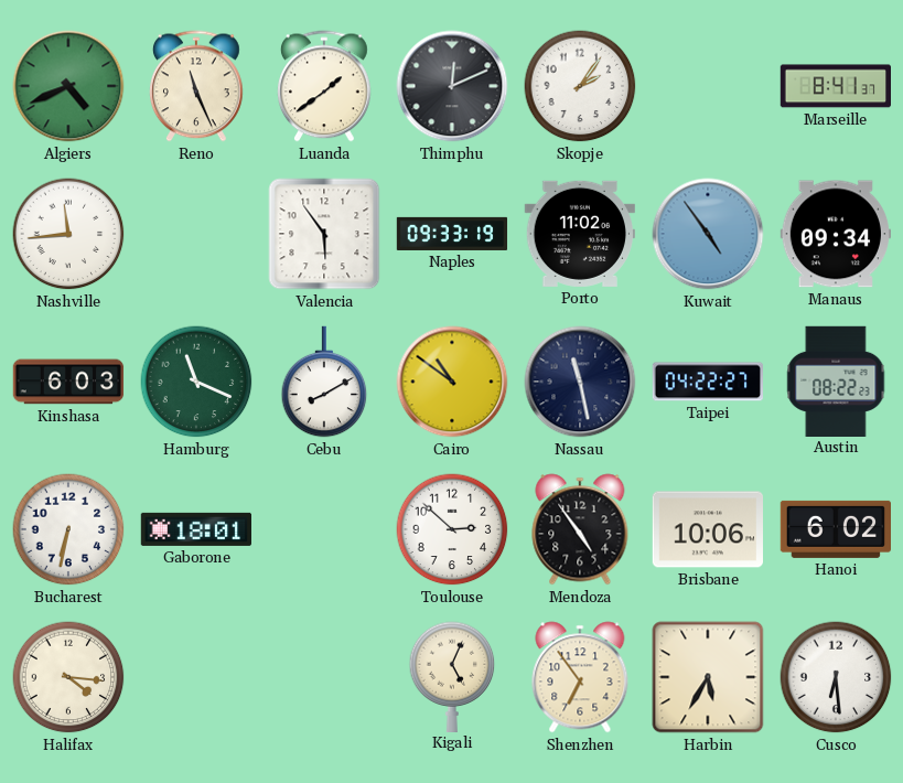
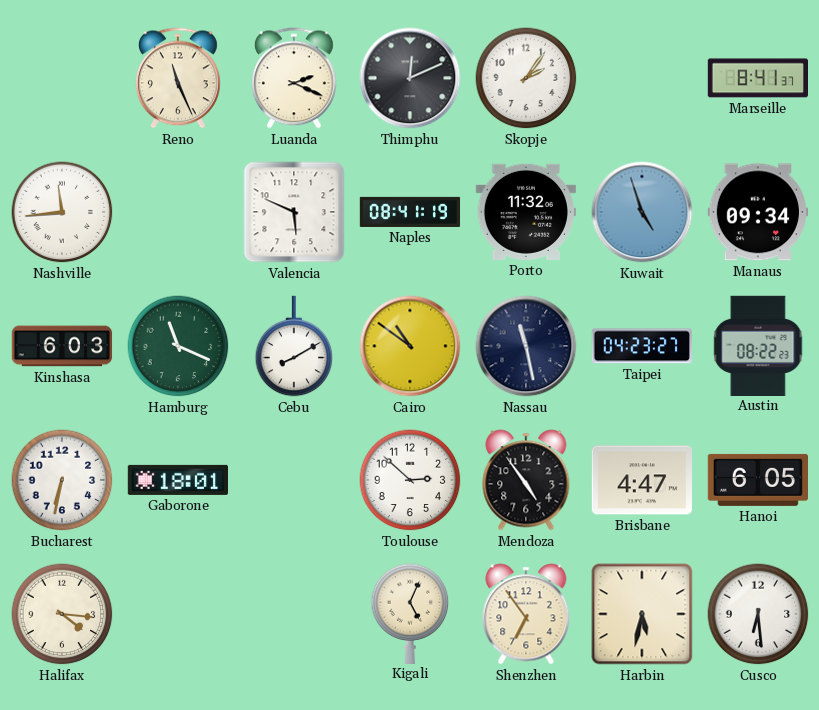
Algiers: 4:41 -> none
Luanda: 1:39 -> 2:19
Valencia: 5:54 -> 5:49
Naples: 09:33 -> 08:41
Porto: 11:02 -> 11:32
Kuwait: 4:54 -> 4:57
Taipei: 04:22 -> 04:23
Brisbane: 10:06 -> 4:47
Hanoi: 6:02 -> 6:05
Harbin: 5:35 -> 5:32
